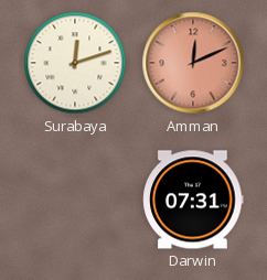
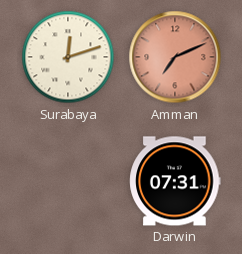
Amman: 12:11 -> 7:11
